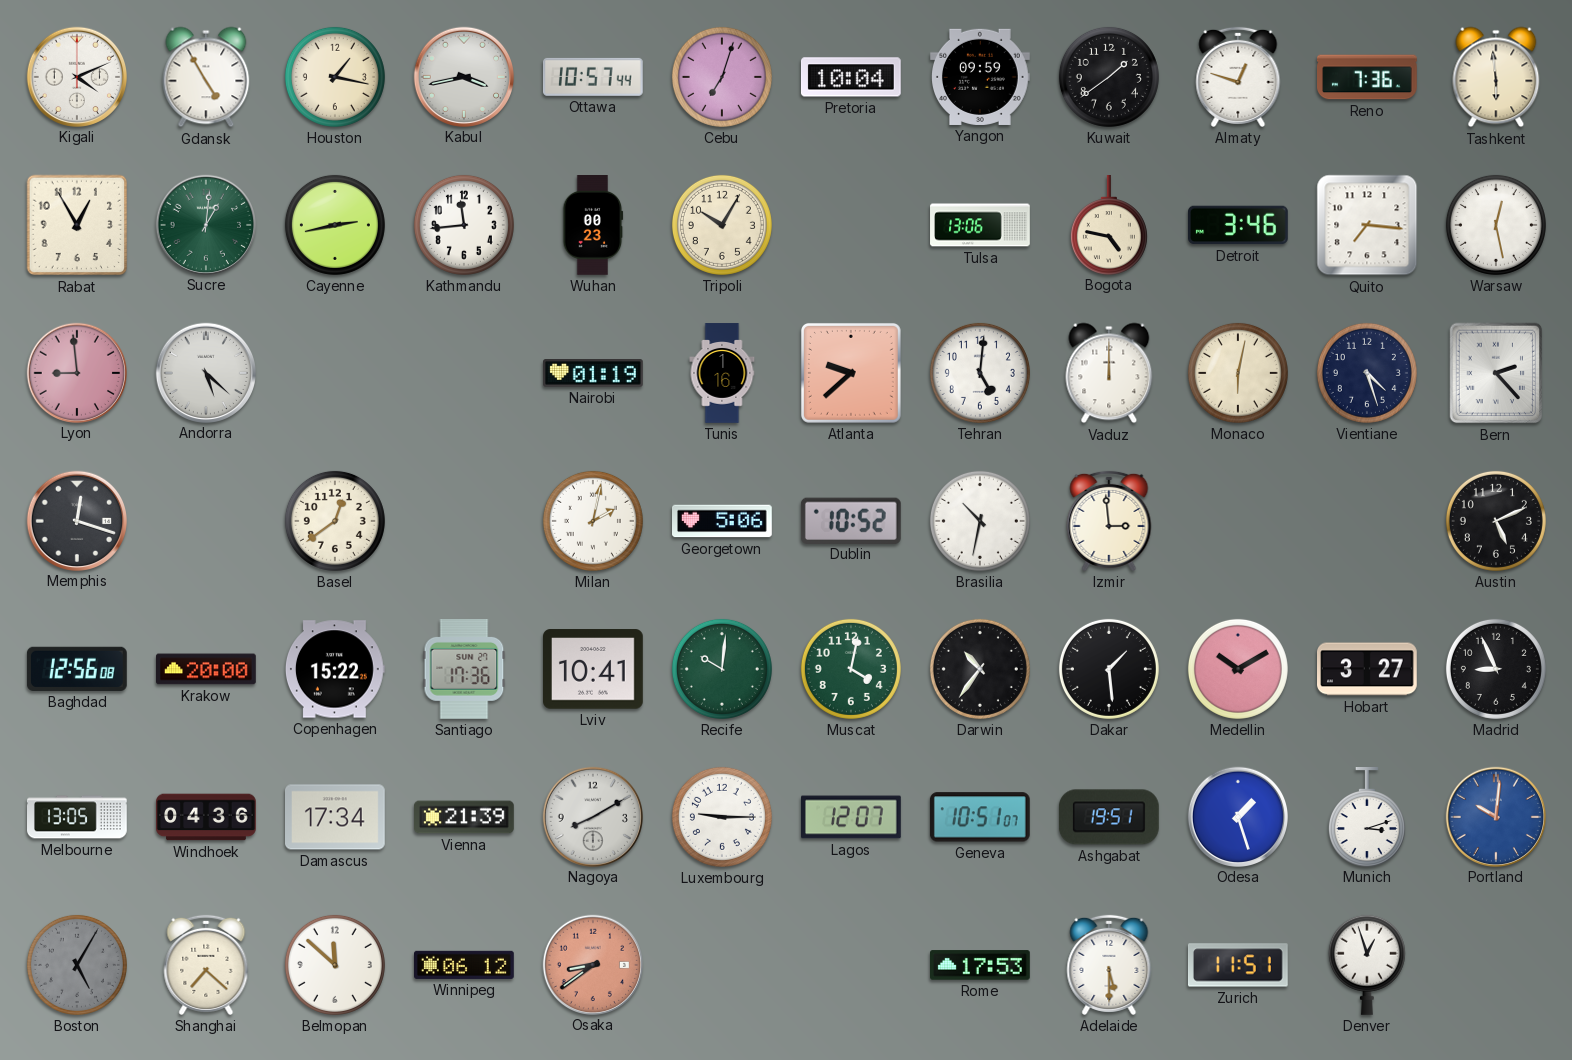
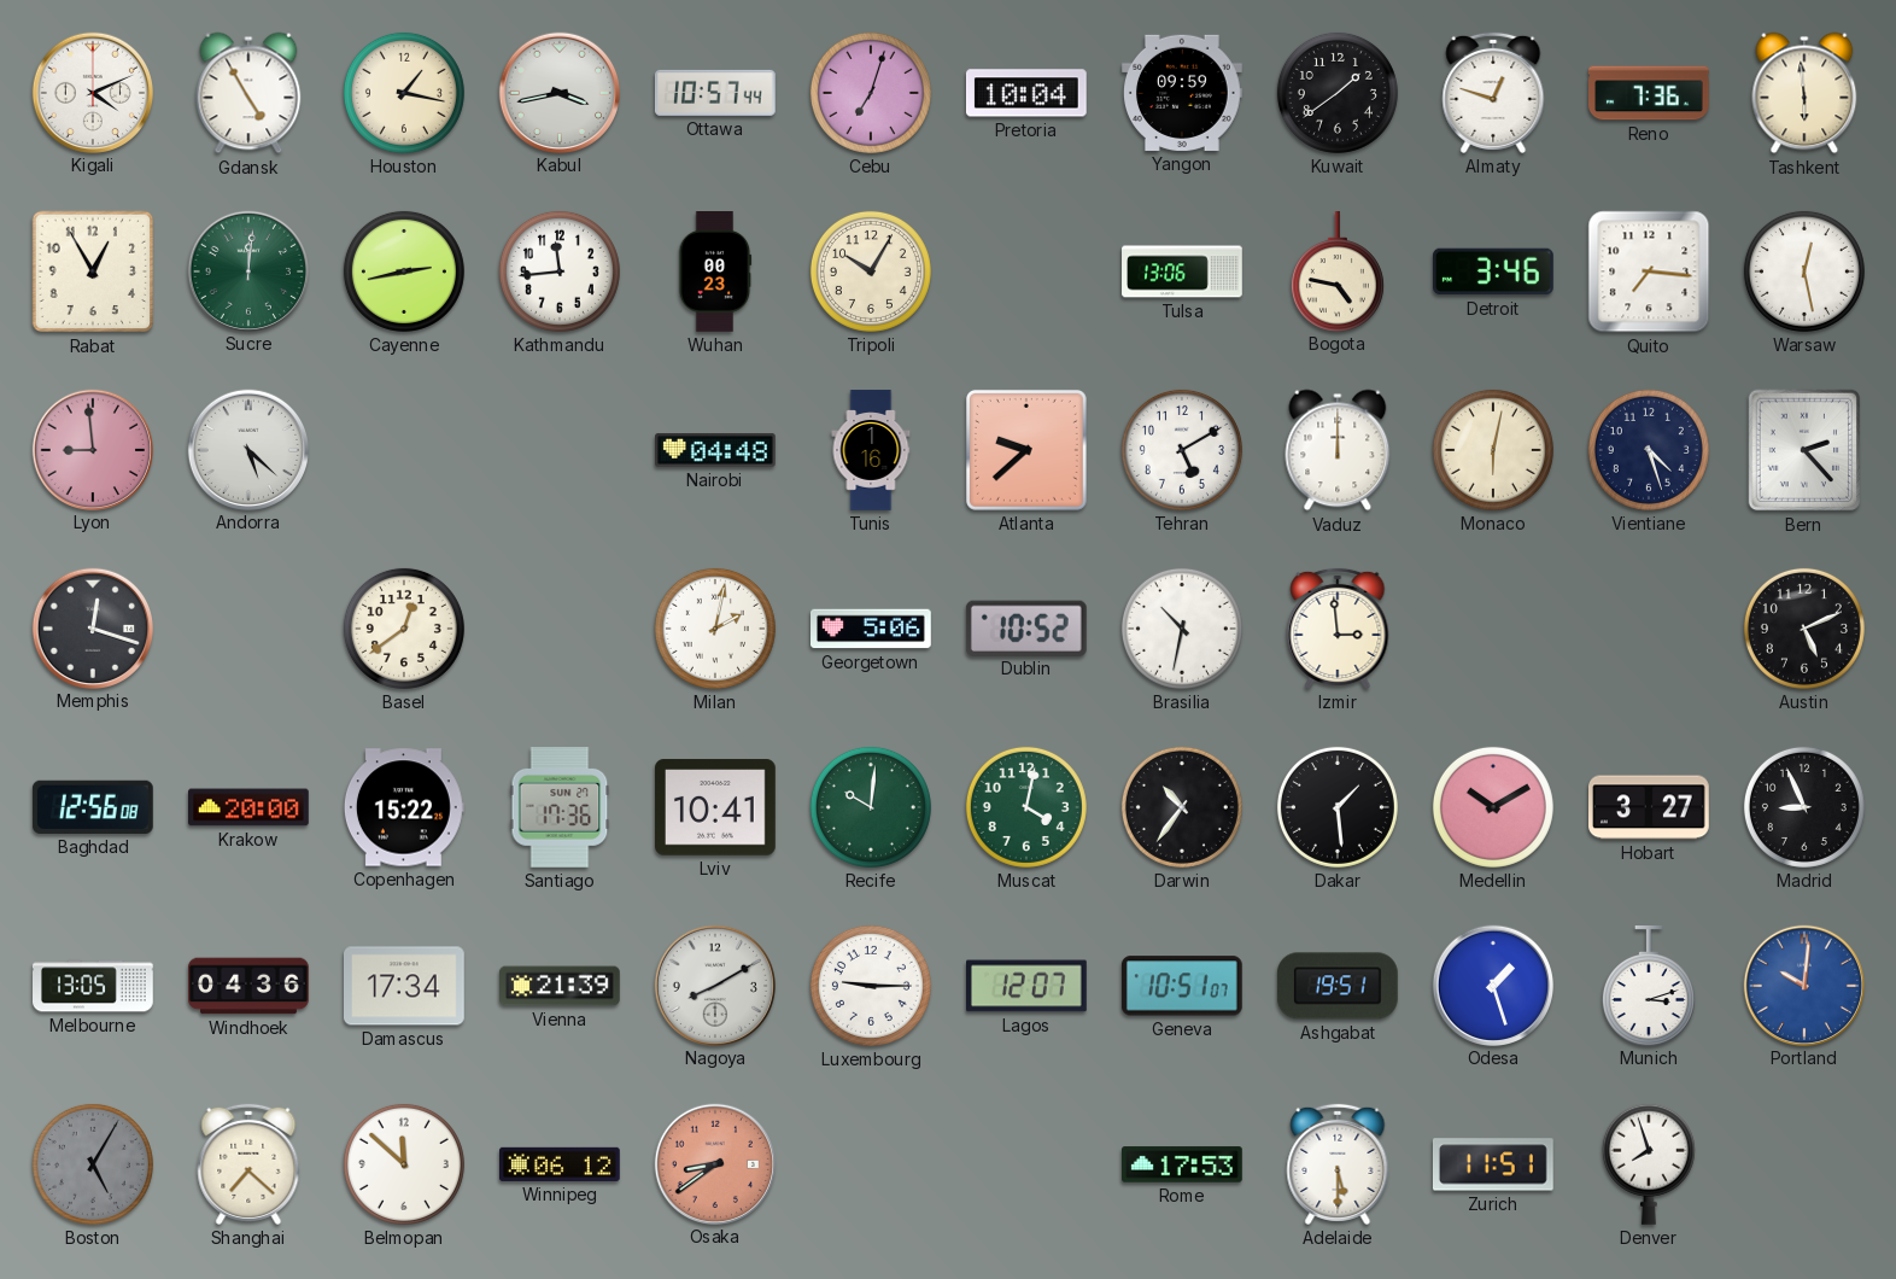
Sucre: 1:01 -> 12:01
Nairobi: 01:19 -> 04:48
Tehran: 5:01 -> 5:10
Denver: 12:57 -> 7:57
